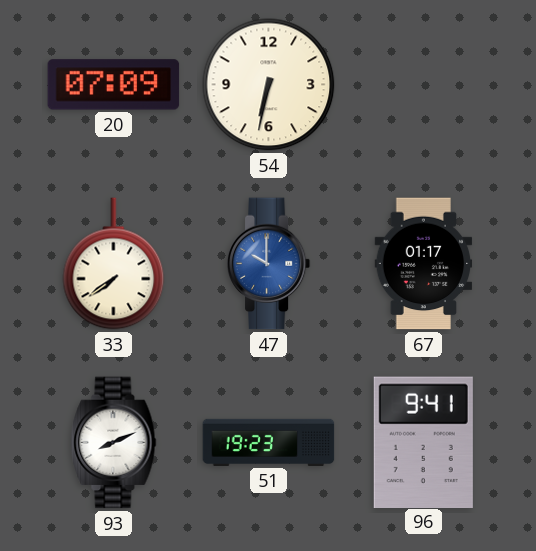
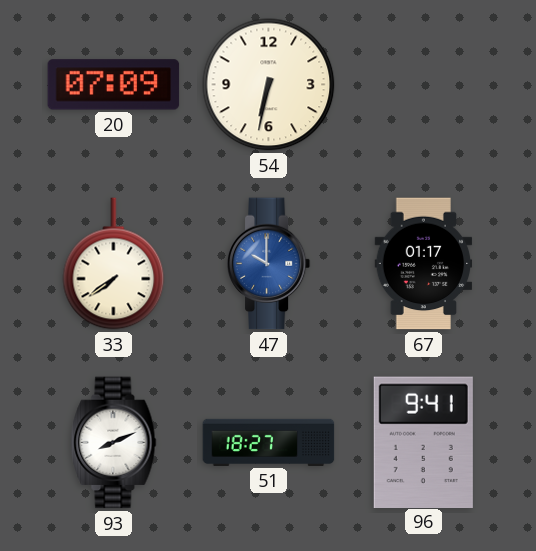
51: 19:23 -> 18:27
